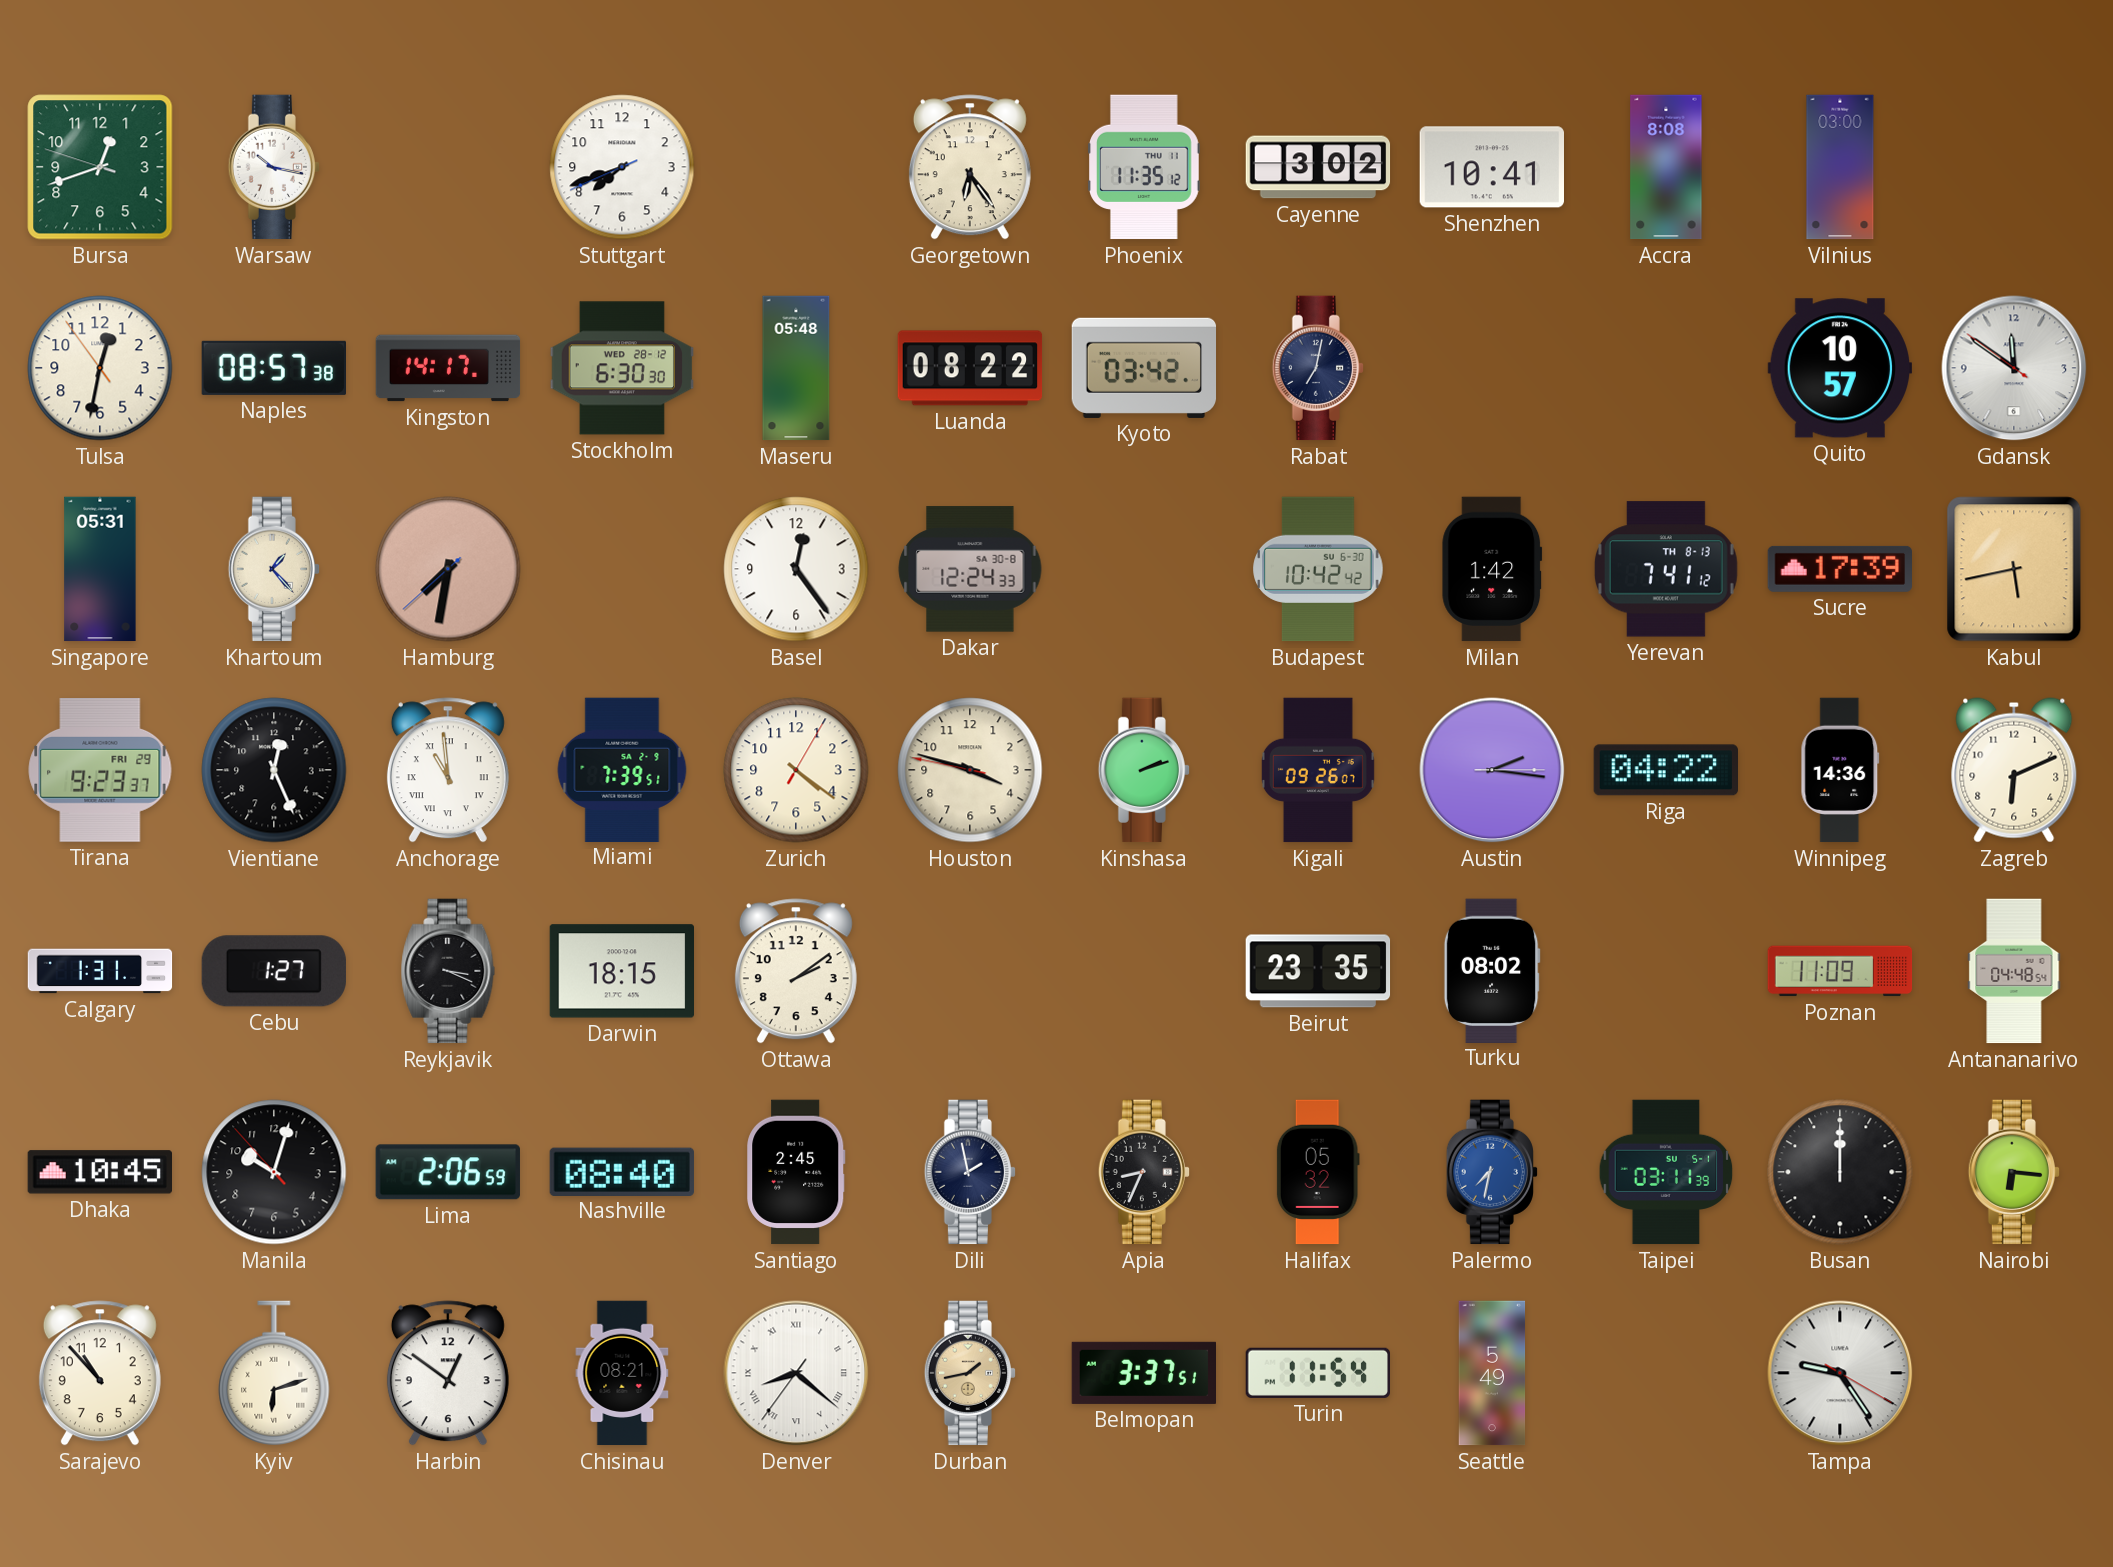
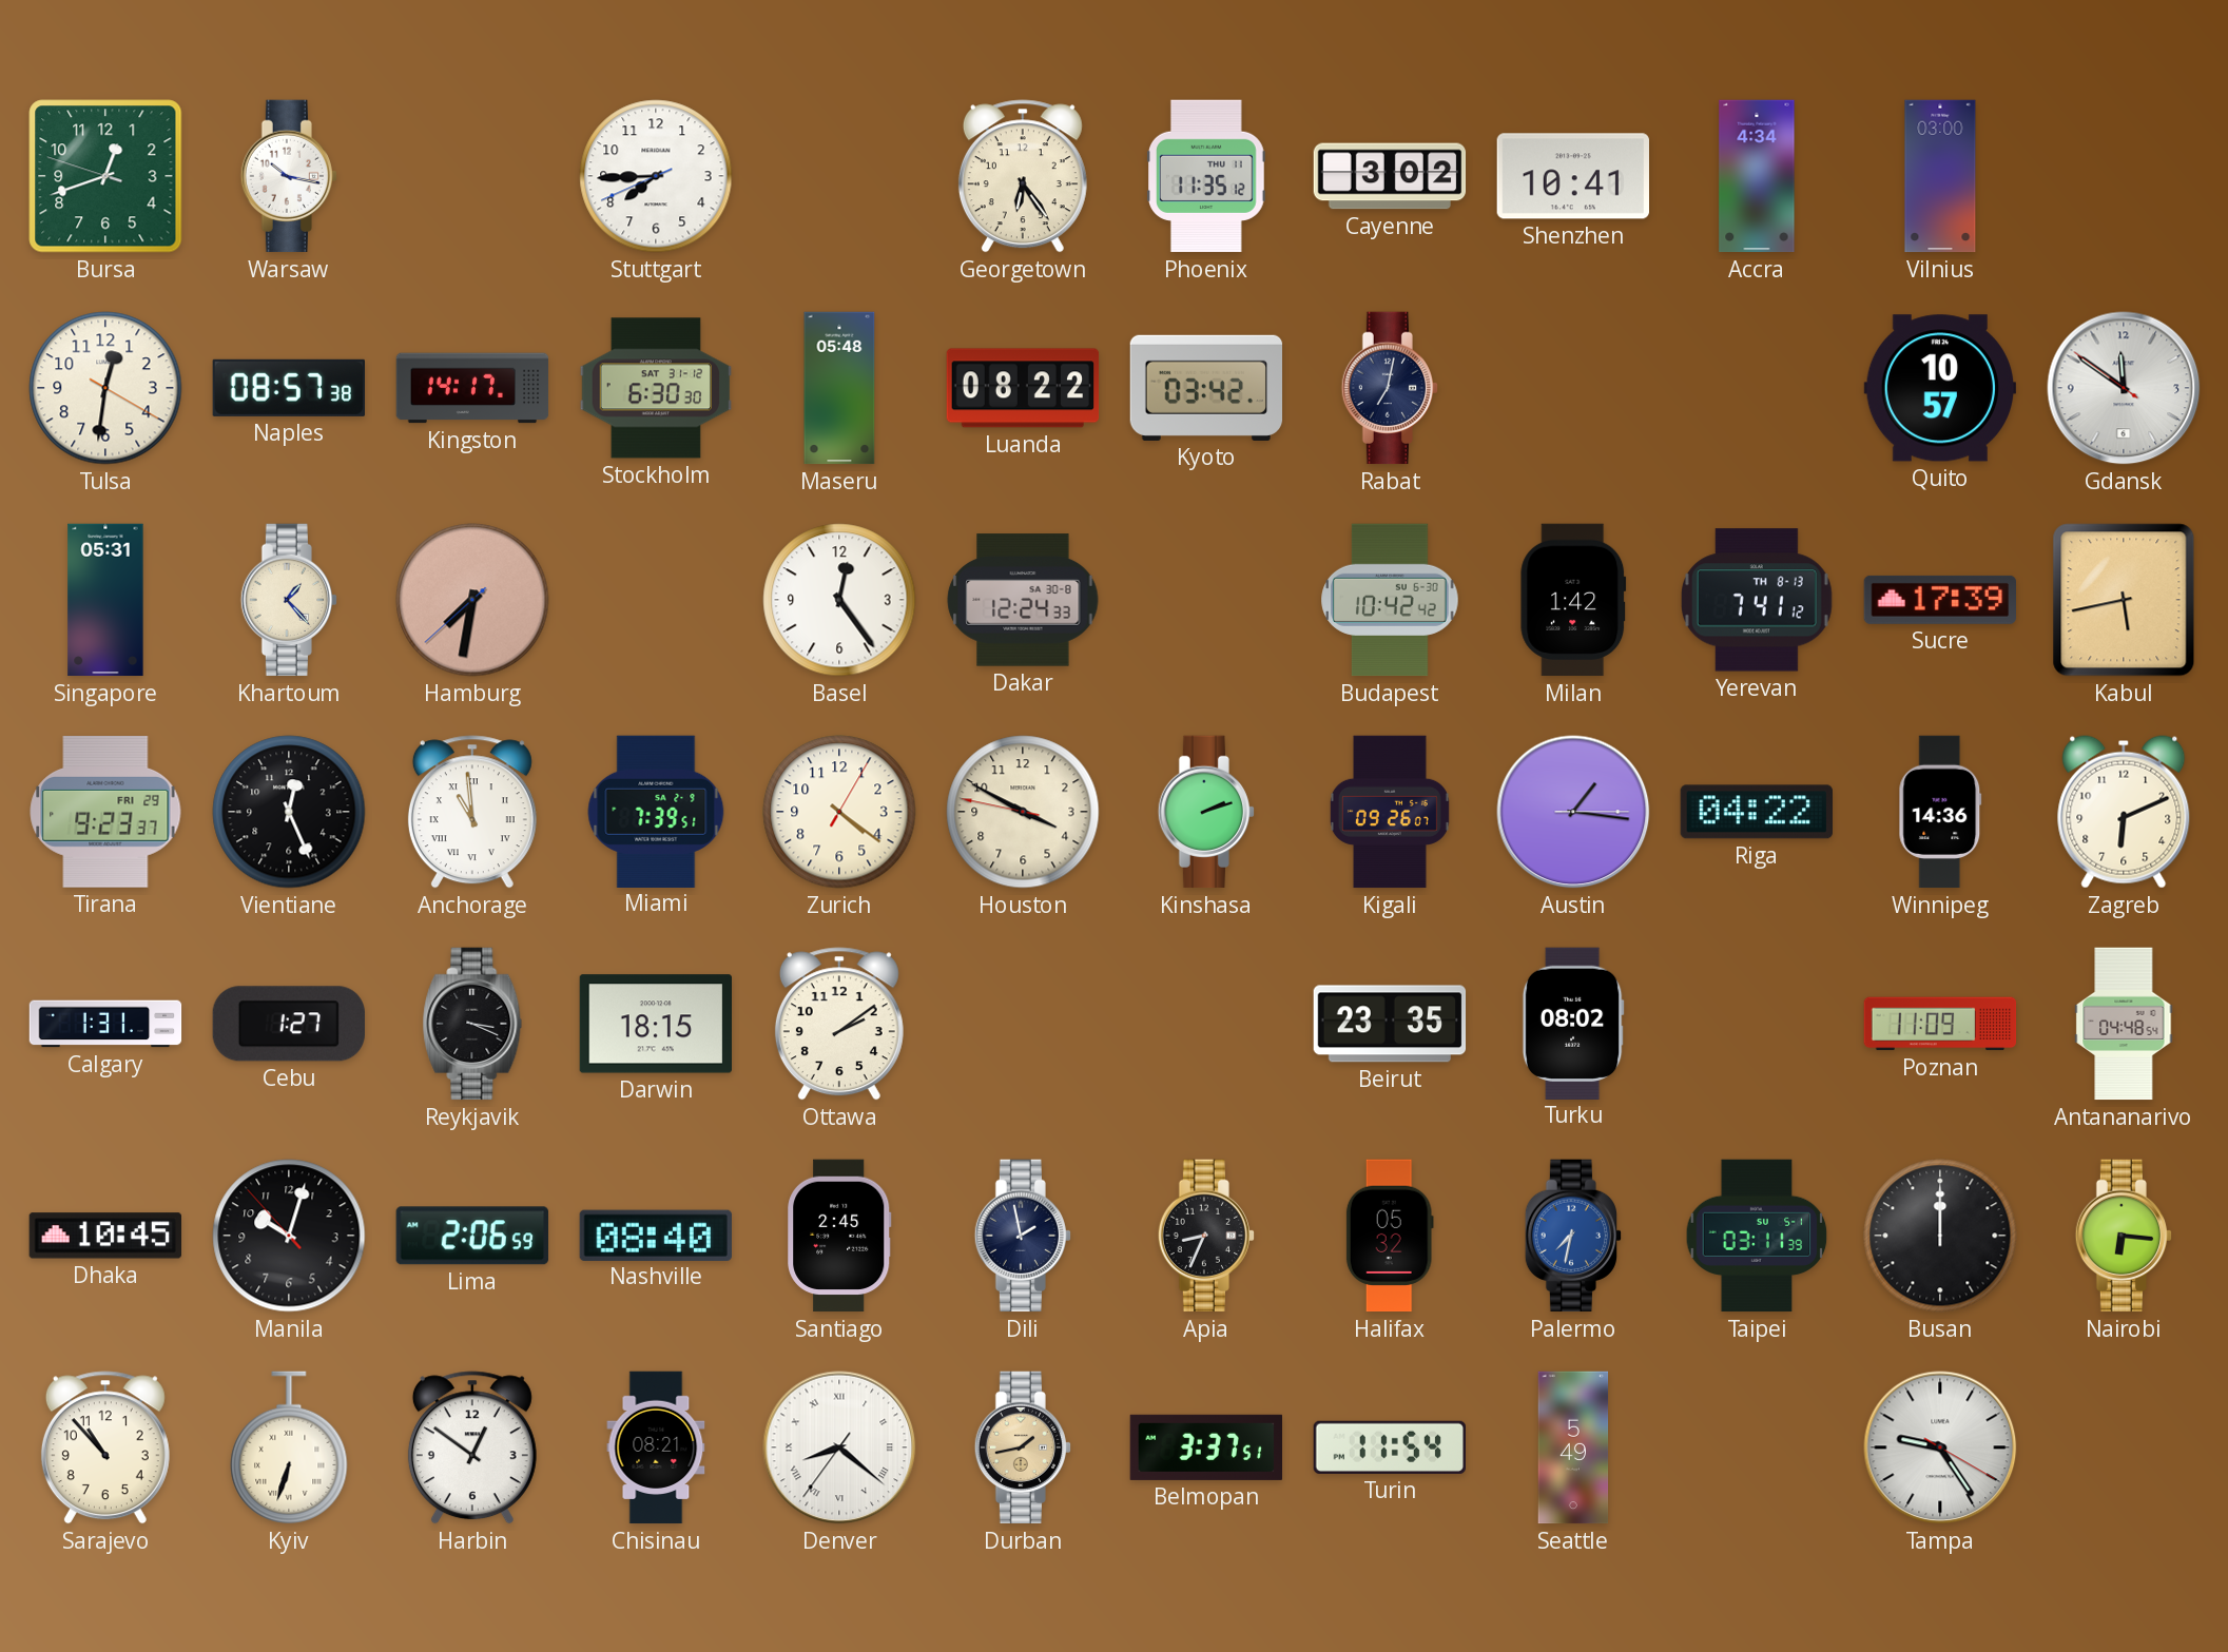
Stuttgart: 7:41 -> 7:44
Accra: 8:08 -> 4:34
Tulsa: 12:31:54 -> 12:31:20
Stockholm date: WED 28-12 -> SAT 31-12
Houston: 3:47 -> 3:49
Austin: 2:16 -> 1:16
Kyiv: 6:12 -> 6:33
